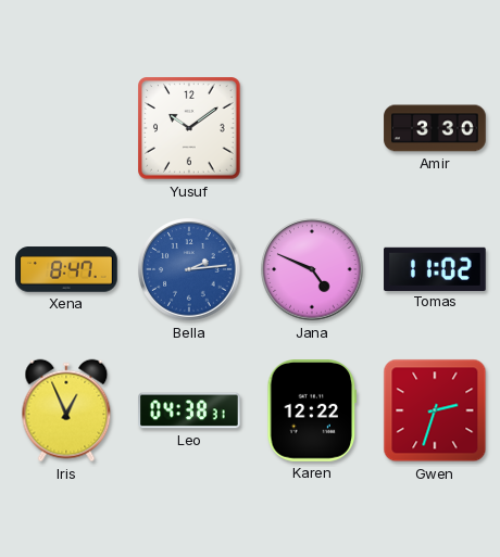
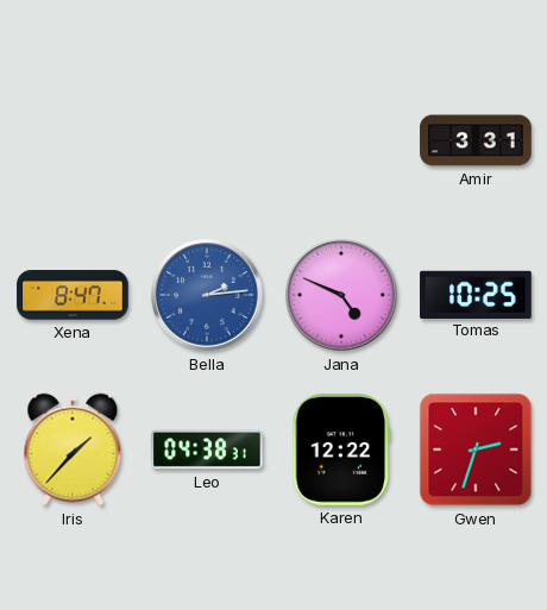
Yusuf: 10:09 -> none
Amir: 3:30 -> 3:31
Tomas: 11:02 -> 10:25
Iris: 12:56 -> 1:37
